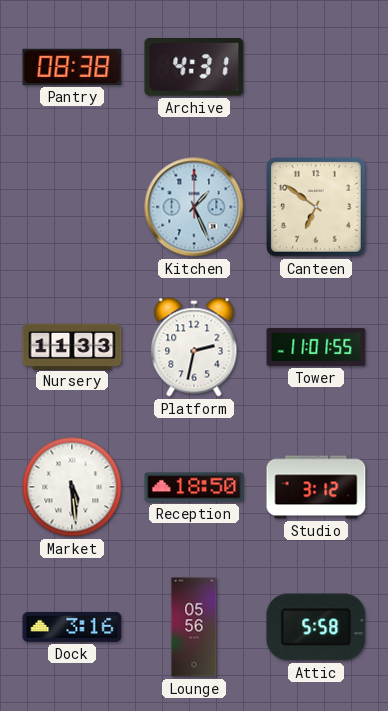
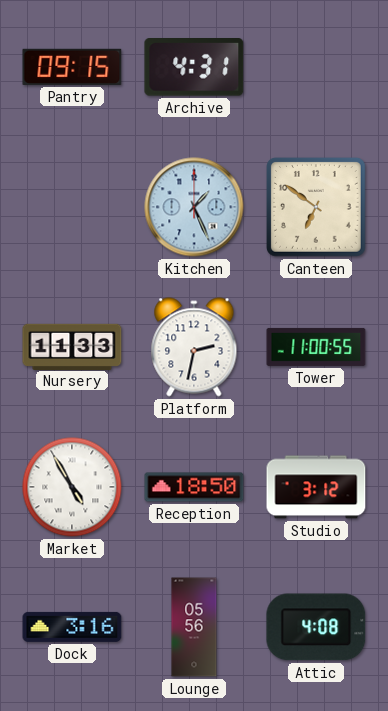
Pantry: 08:38 -> 09:15
Tower: 11:01 -> 11:00
Market: 5:29 -> 4:55
Attic: 5:58 -> 4:08
